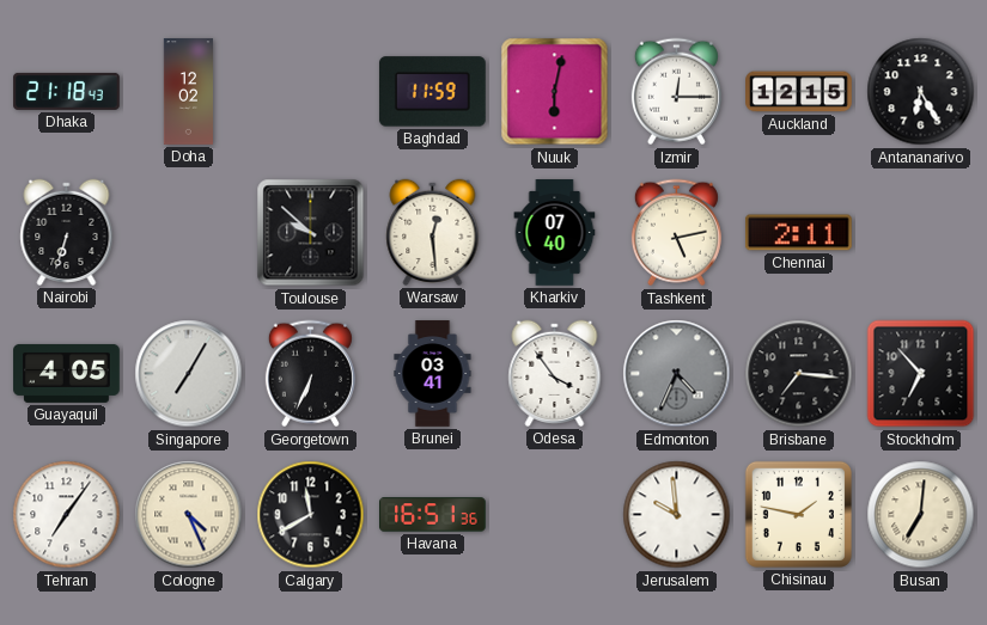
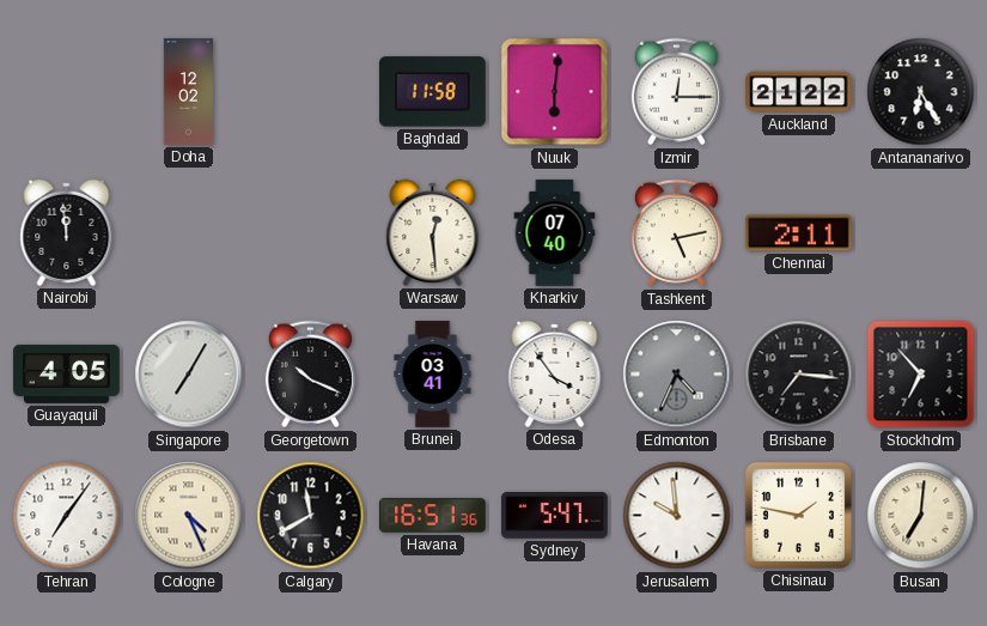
Dhaka: 21:18 -> none
Baghdad: 11:59 -> 11:58
Nuuk: 6:02 -> 6:01
Auckland: 12:15 -> 21:22
Nairobi: 6:33 -> 11:59
Toulouse: 9:52 -> none
Georgetown: 6:34 -> 10:19
Sydney: none -> 5:47
